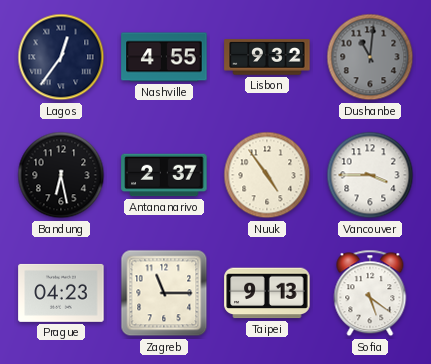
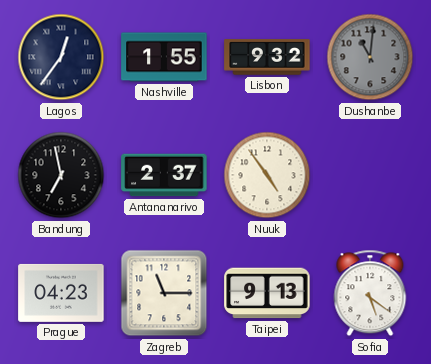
Nashville: 4:55 -> 1:55
Bandung: 6:28 -> 6:58
Vancouver: 3:45 -> none
